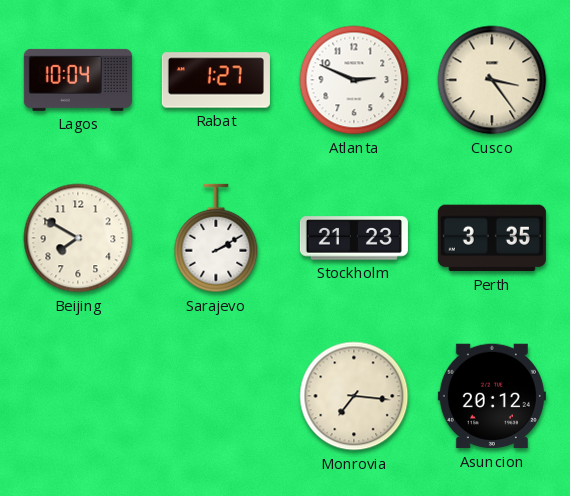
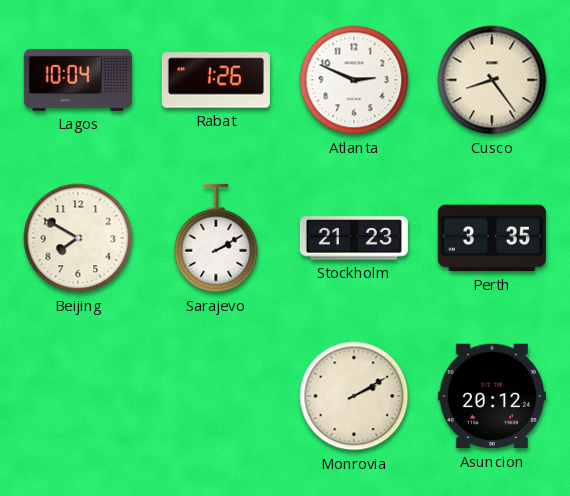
Rabat: 1:27 -> 1:26
Cusco: 3:24 -> 8:24
Monrovia: 7:16 -> 2:10
